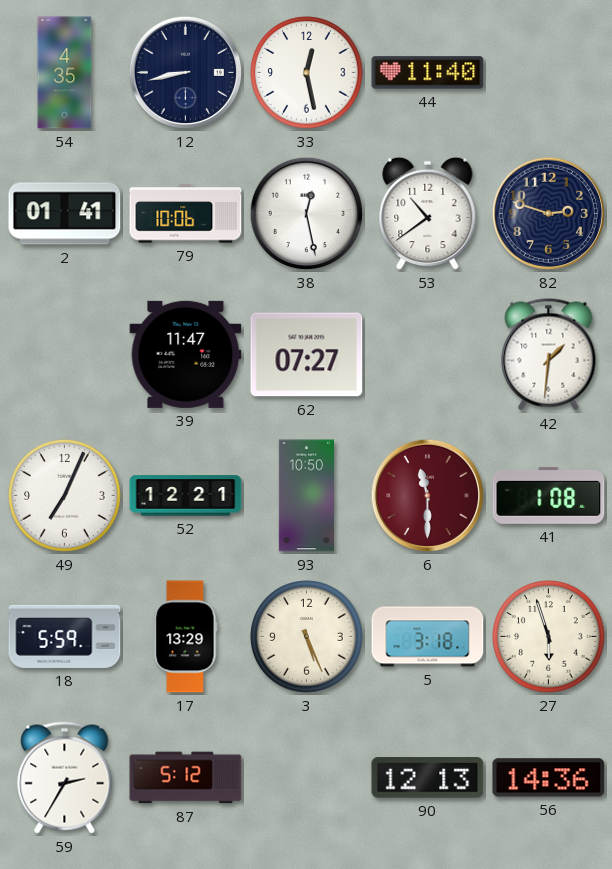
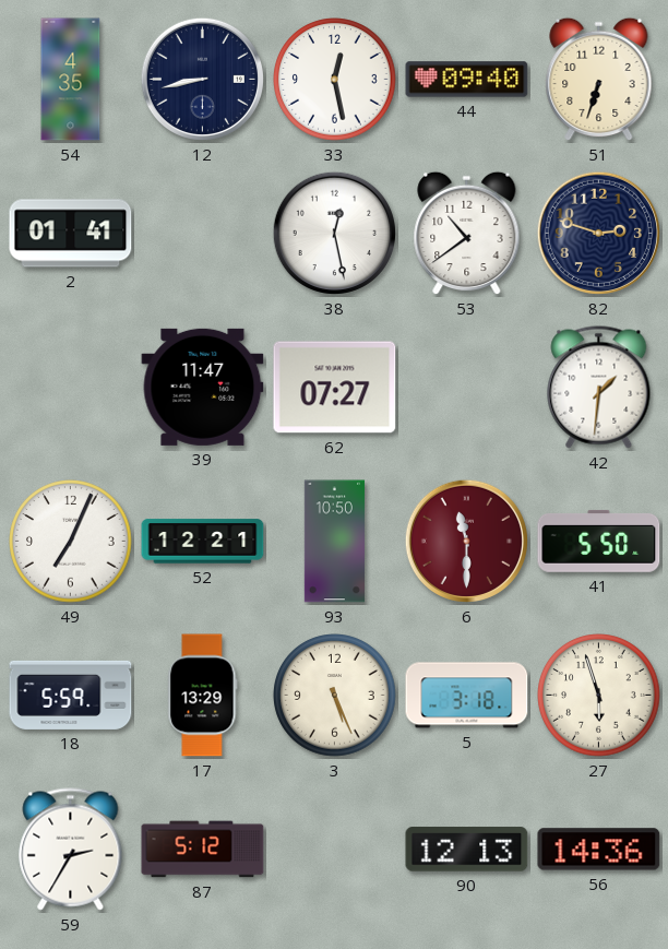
44: 11:40 -> 09:40
51: none -> 6:33
79: 10:06 -> none
41: 1:08 -> 5:50
